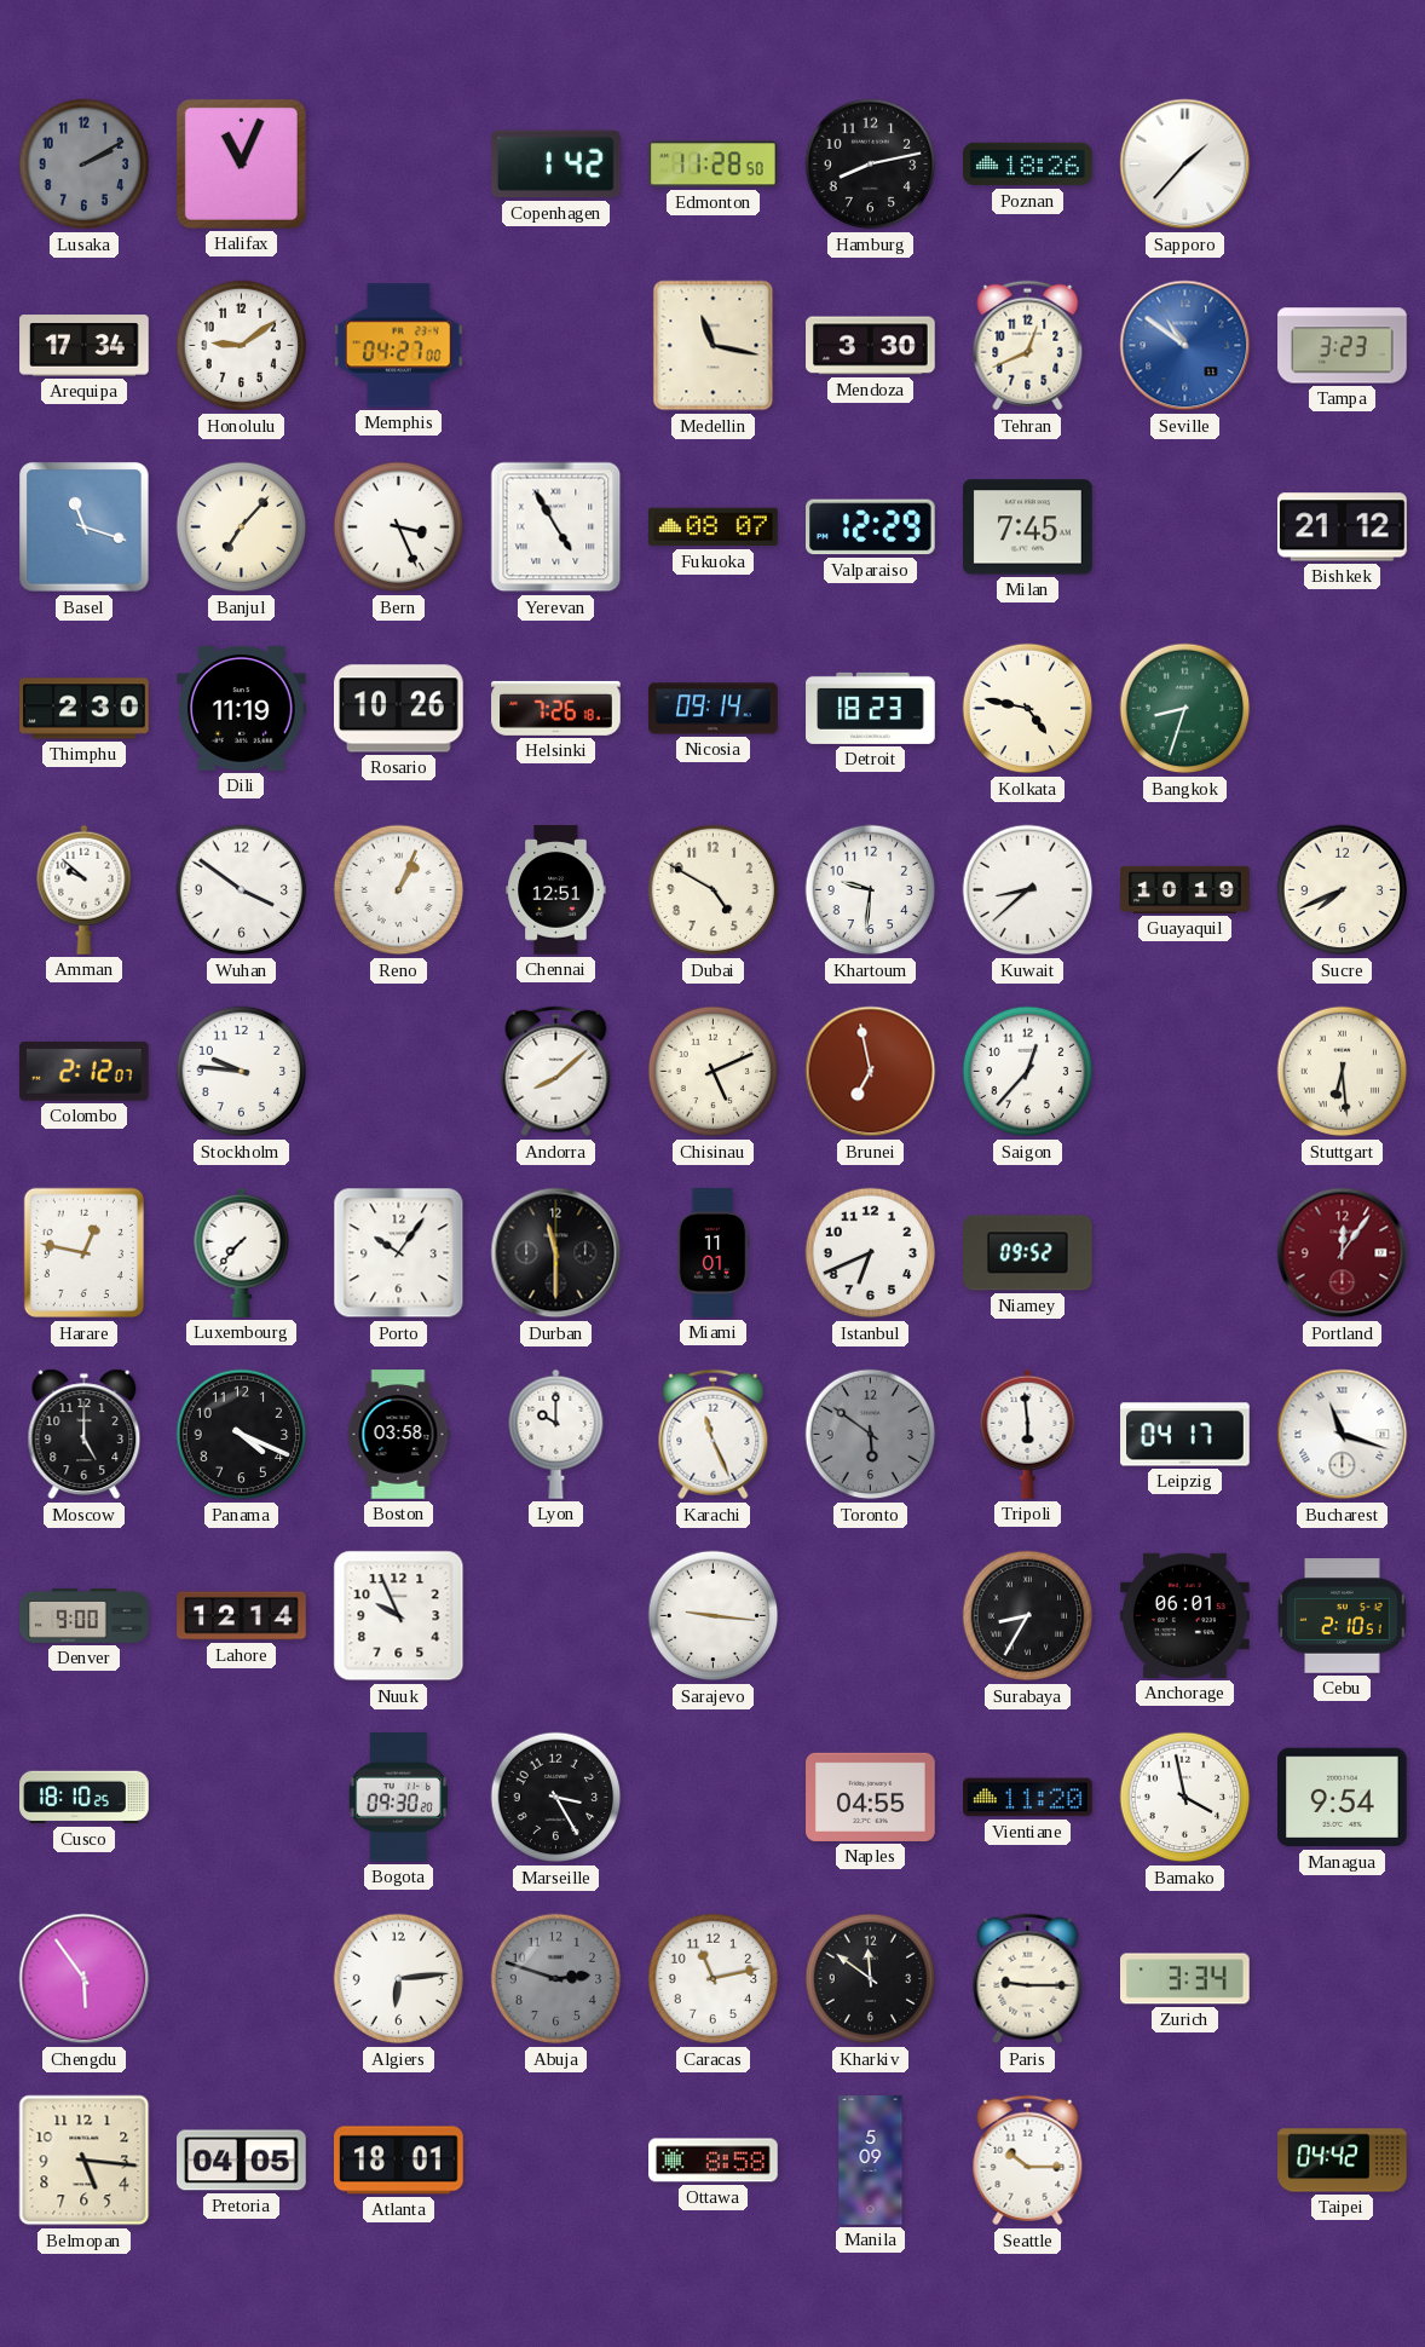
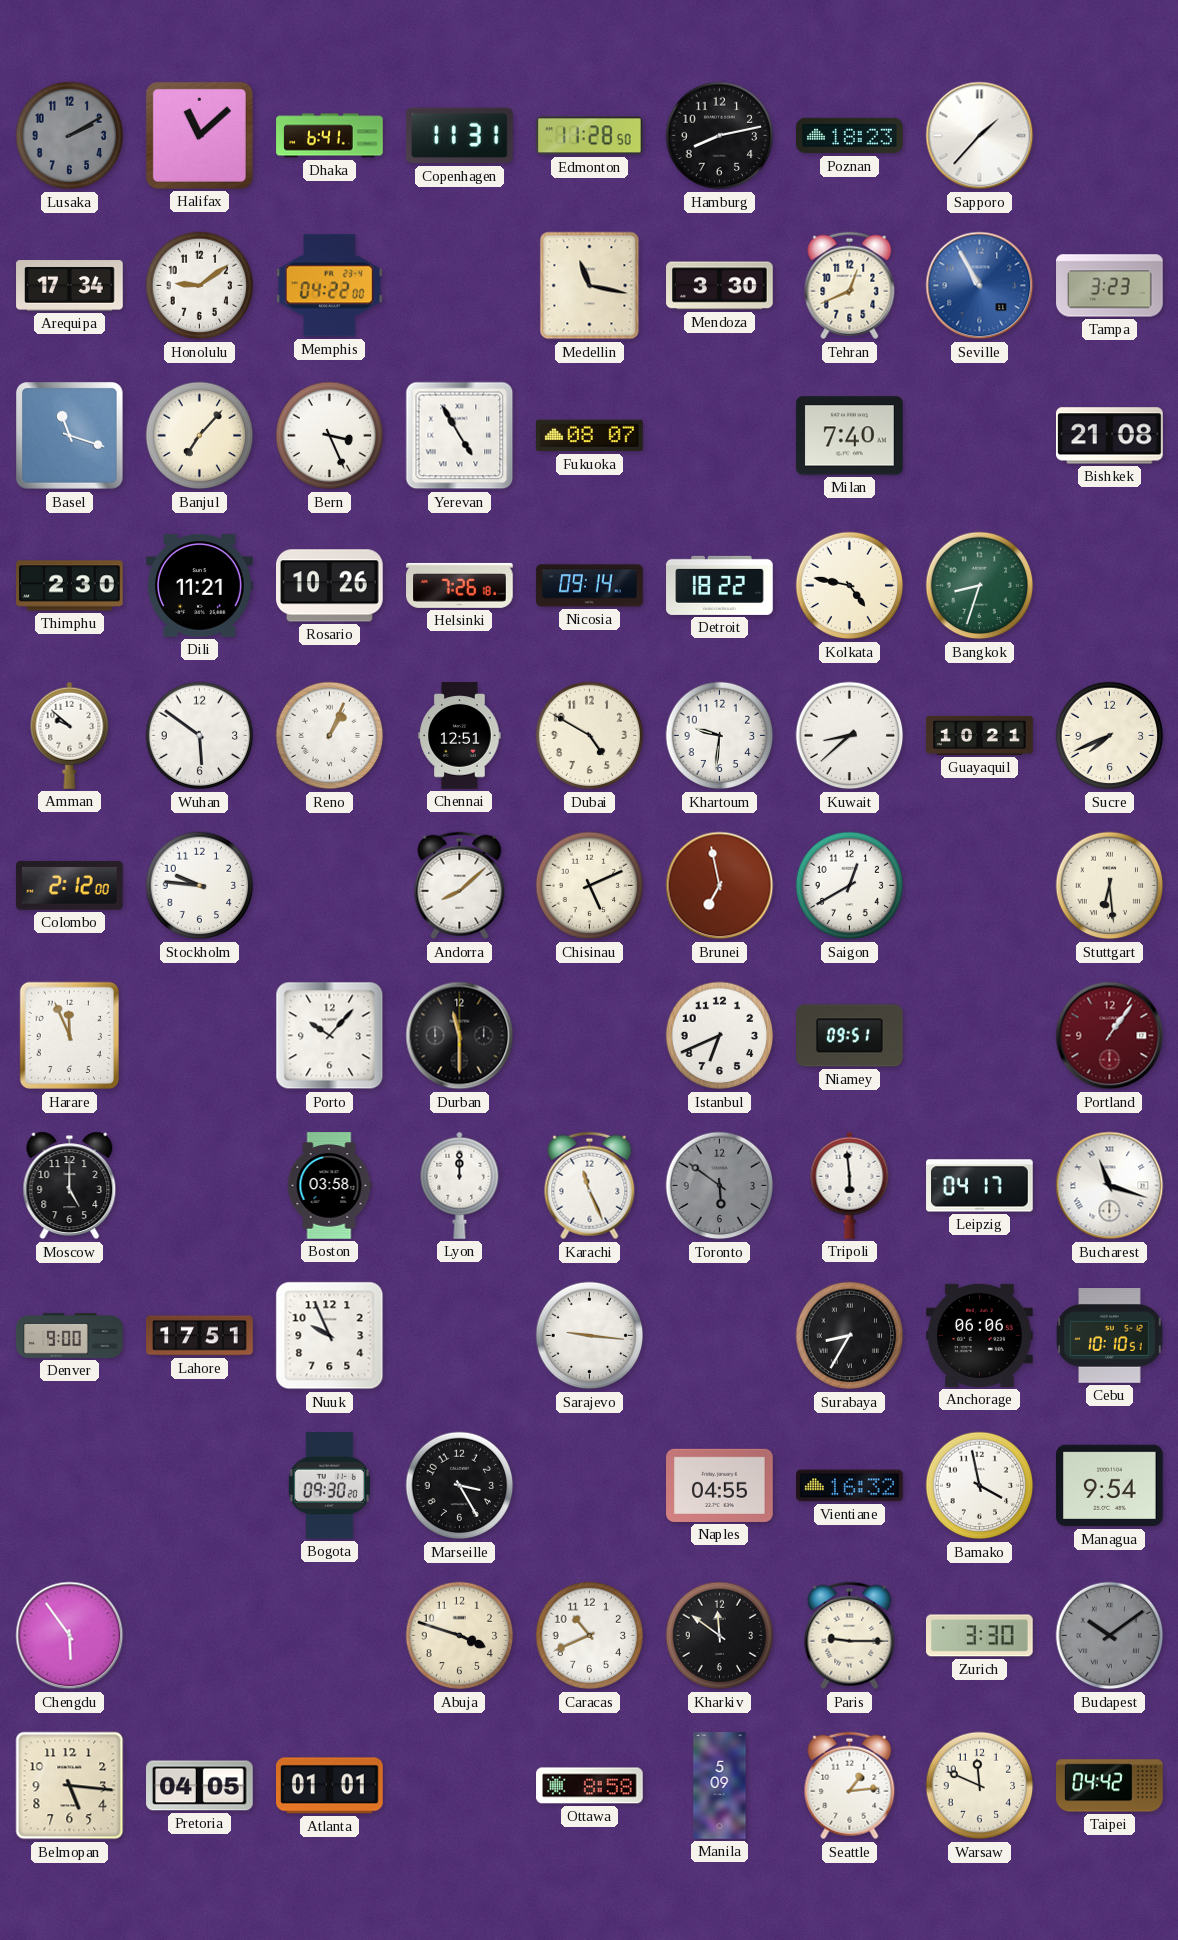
Halifax: 11:04 -> 11:08
Dhaka: none -> 6:41
Copenhagen: 1:42 -> 11:31
Poznan: 18:26 -> 18:23
Memphis: 04:27 -> 04:22
Seville: 10:51 -> 10:55
Valparaiso: 12:29 -> none
Milan: 7:45 -> 7:40
Bishkek: 21:12 -> 21:08
Dili: 11:19 -> 11:21
Detroit: 18:23 -> 18:22
Wuhan: 3:51 -> 5:51
Guayaquil: 10:19 -> 10:21
Colombo: 2:12:07 -> 2:12:00
Saigon: 12:37 -> 12:40
Harare: 12:47 -> 11:56
Luxembourg: 7:37 -> none
Porto: 10:06 -> 10:07
Miami: 11:01 -> none
Niamey: 09:52 -> 09:51
Portland: 12:06 -> 1:06
Panama: 4:19 -> none
Lyon: 10:00 -> 12:00
Lahore: 12:14 -> 17:51
Anchorage: 06:01 -> 06:06
Cebu: 2:10 -> 10:10
Cusco: 18:10 -> none
Vientiane: 11:20 -> 16:32
Algiers: 6:14 -> none
Abuja: 2:48 -> 3:48
Abuja dial: grey -> cream
Caracas: 11:13 -> 10:41
Zurich: 3:34 -> 3:30
Budapest: none -> 10:09
Atlanta: 18:01 -> 01:01
Seattle: 10:15 -> 1:14
Warsaw: none -> 11:49
